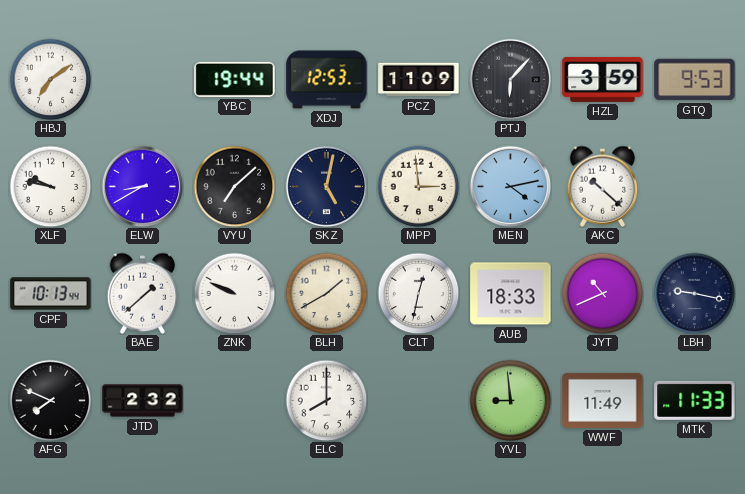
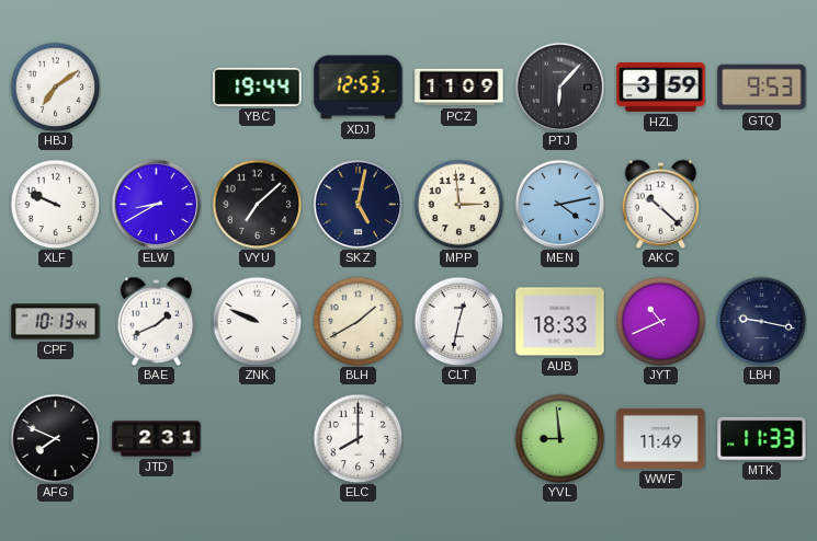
XLF: 9:47 -> 9:49
BAE: 1:38 -> 1:41
JTD: 2:32 -> 2:31
